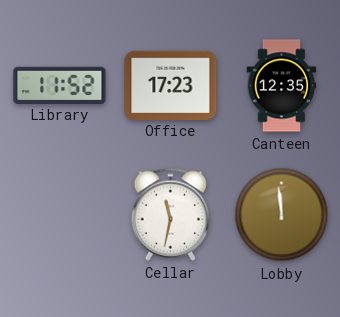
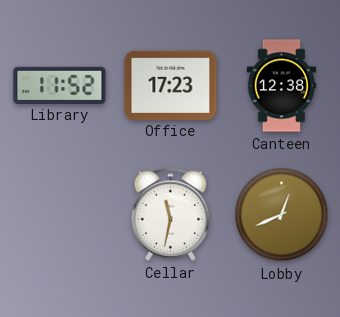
Canteen: 12:35 -> 12:38
Lobby: 11:59 -> 12:41
